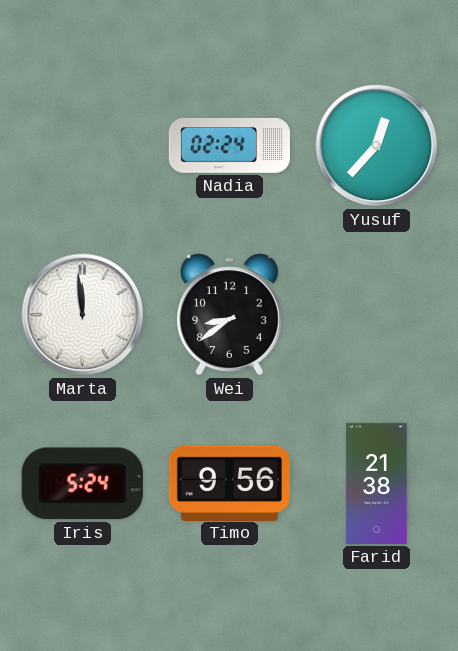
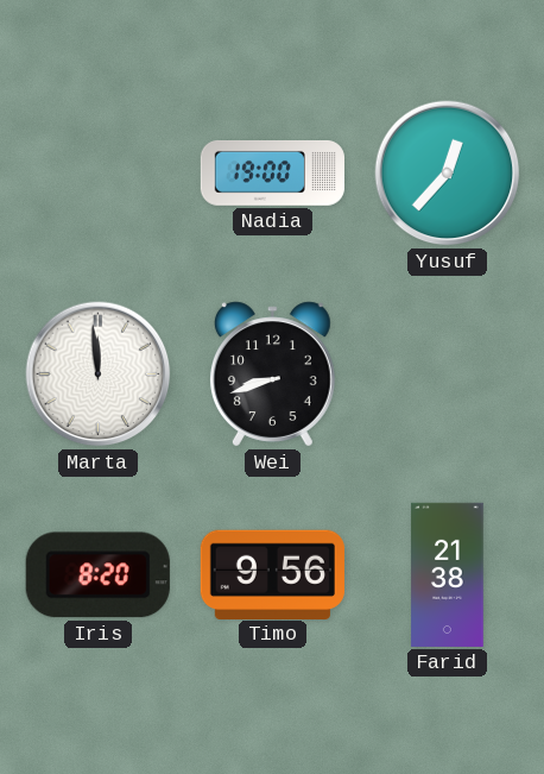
Nadia: 02:24 -> 19:00
Wei: 8:39 -> 8:42
Iris: 5:24 -> 8:20
